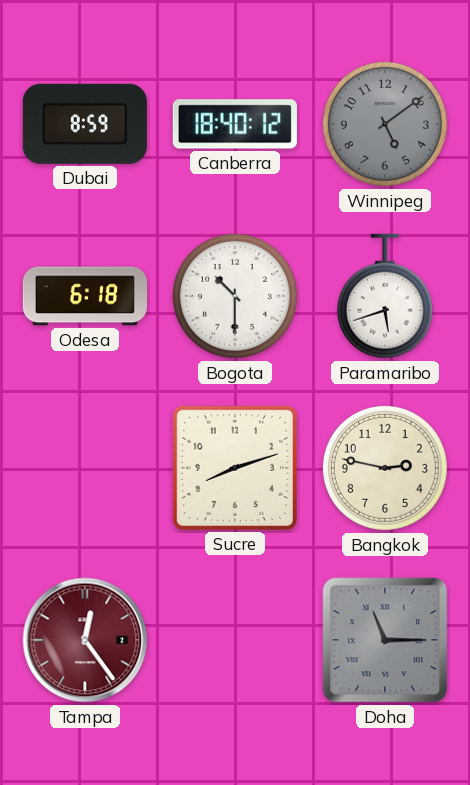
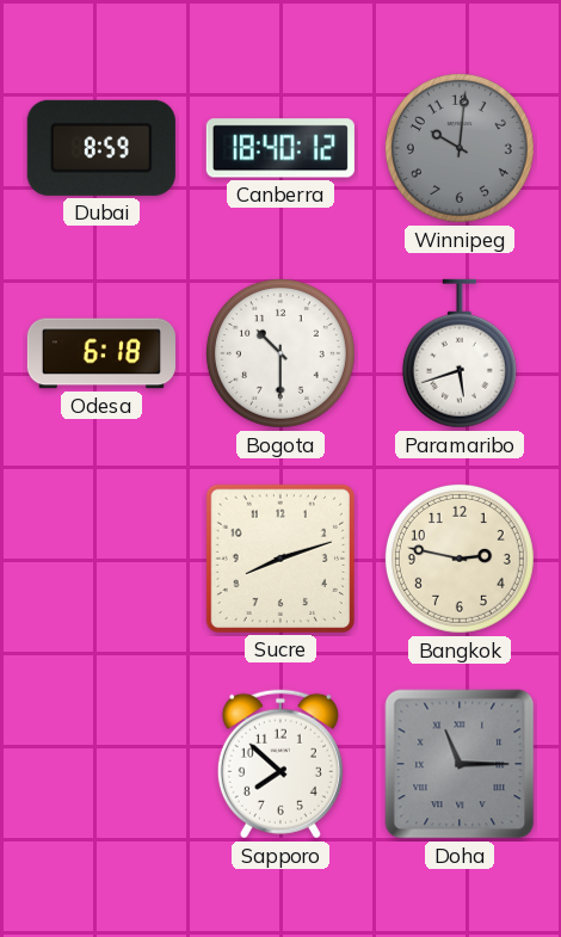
Winnipeg: 5:09 -> 10:01
Tampa: 12:24 -> none
Sapporo: none -> 7:52
